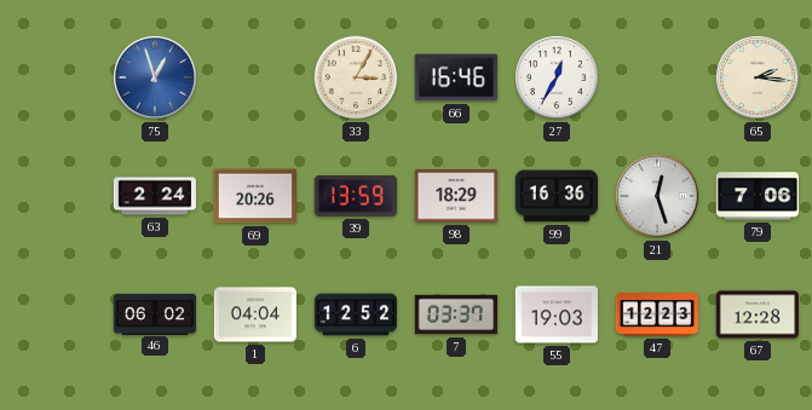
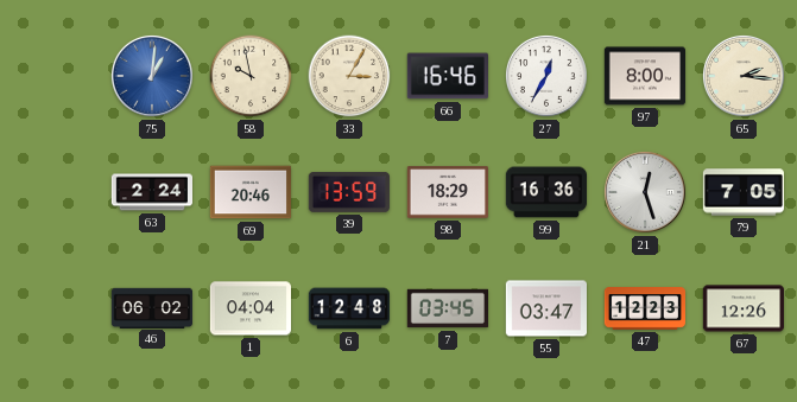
75: 12:57 -> 1:01
58: none -> 9:58
97: none -> 8:00
69: 20:26 -> 20:46
79: 7:06 -> 7:05
6: 12:52 -> 12:48
7: 03:37 -> 03:45
55: 19:03 -> 03:47
67: 12:28 -> 12:26
